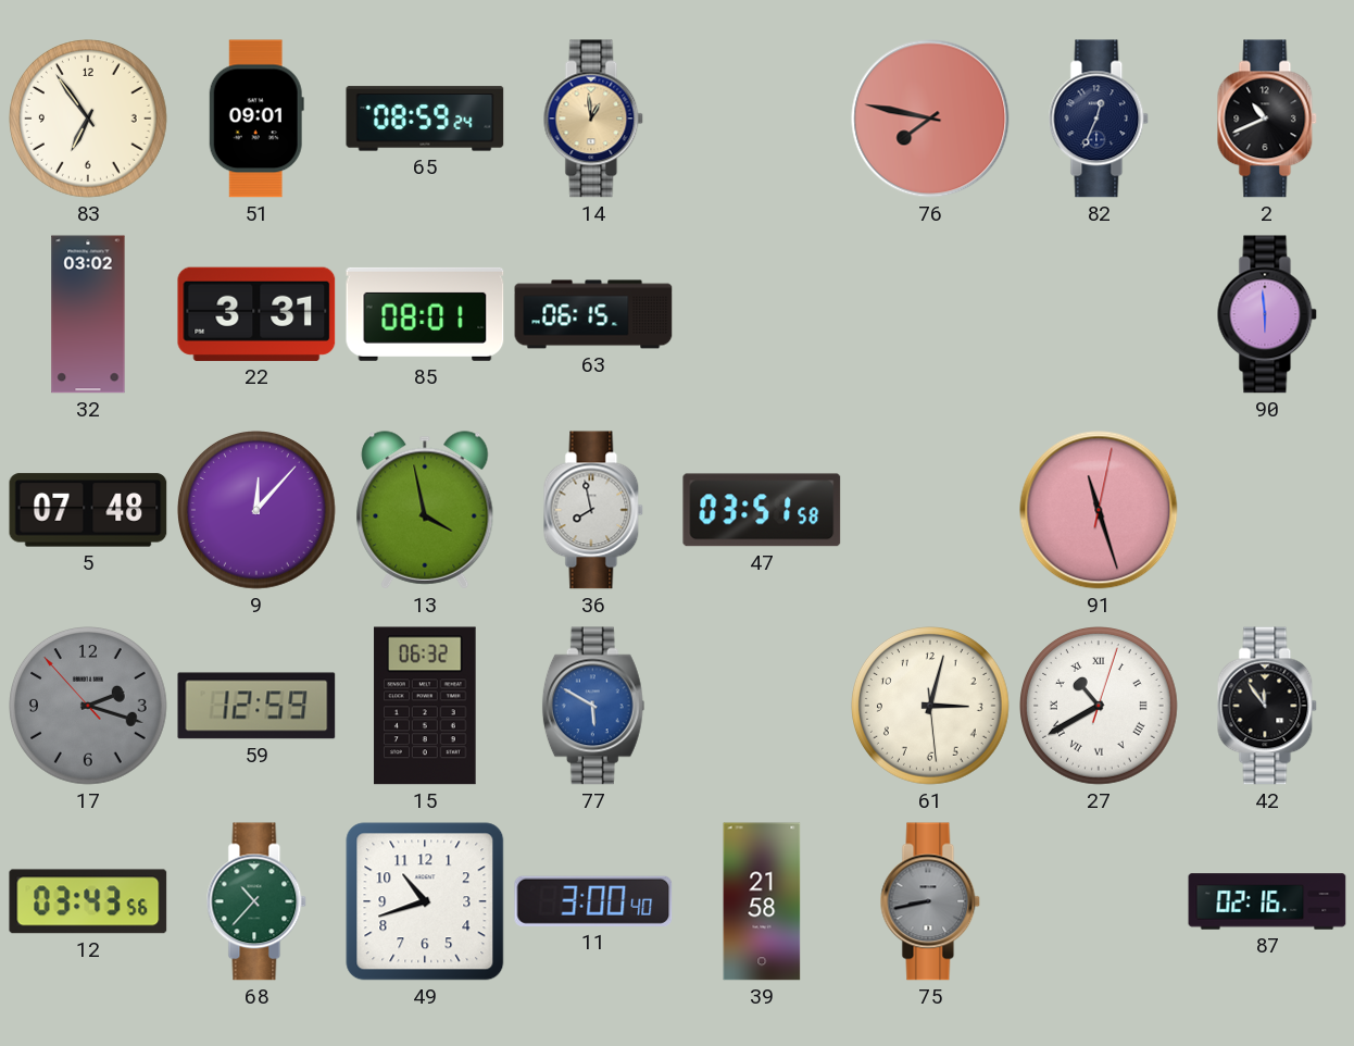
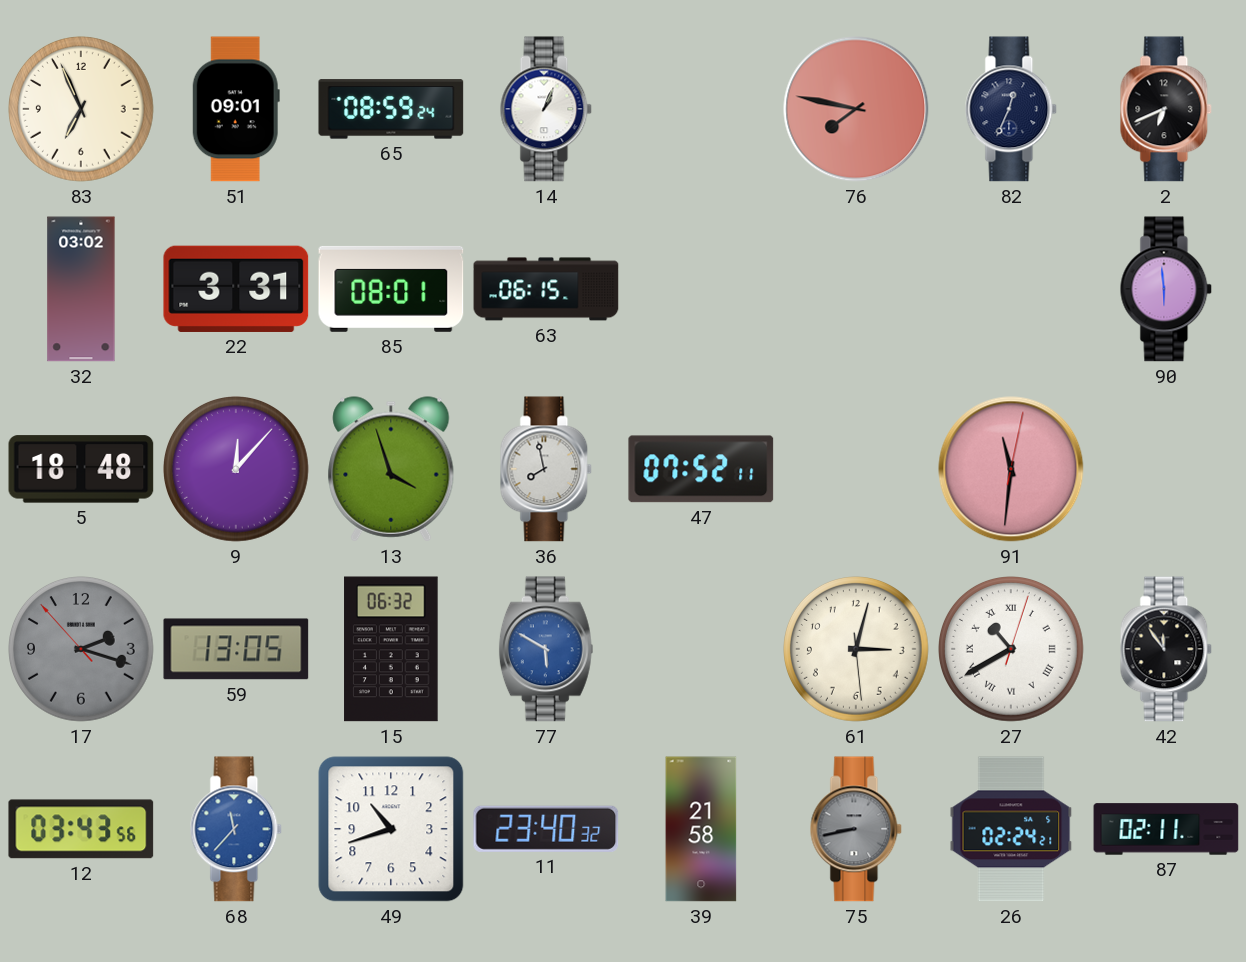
83: 6:54 -> 6:56
14: 12:59 -> 1:04
14 dial: champagne -> white
2: 10:41 -> 6:41
5: 07:48 -> 18:48
13: 3:58 -> 3:57
47: 03:51 -> 07:52
91: 11:27 -> 11:31
59: 12:59 -> 13:05
68: 10:37 -> 11:37
68 dial: green -> blue
11: 3:00 -> 23:40
26: none -> 02:24
87: 02:16 -> 02:11
